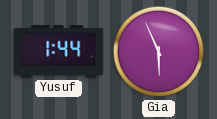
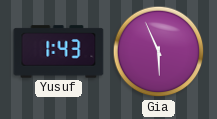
Yusuf: 1:44 -> 1:43
